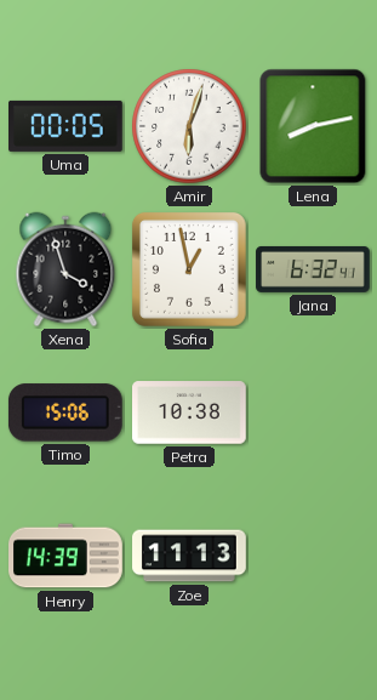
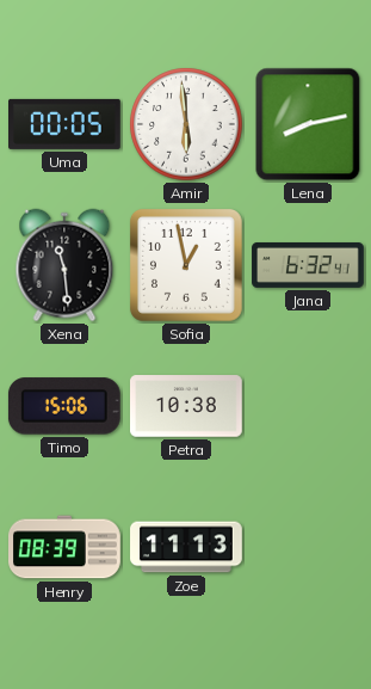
Amir: 6:03 -> 5:59
Xena: 3:57 -> 11:29
Henry: 14:39 -> 08:39
